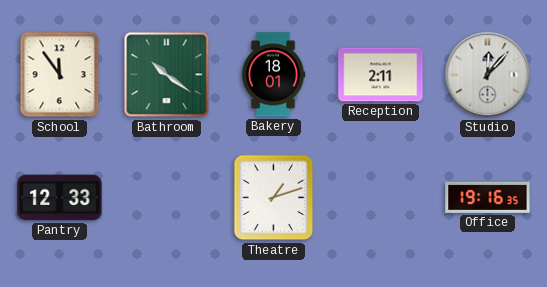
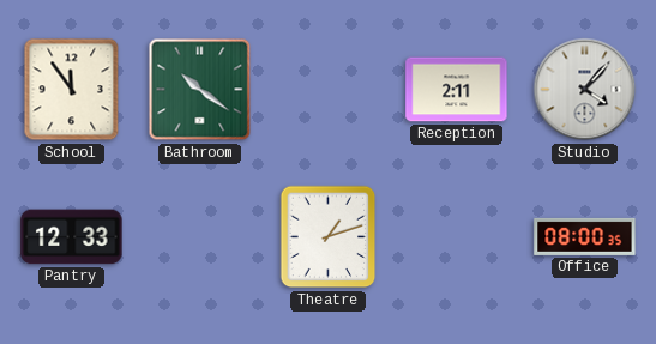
Bakery: 18:01 -> none
Studio: 12:07 -> 4:07
Office: 19:16 -> 08:00
